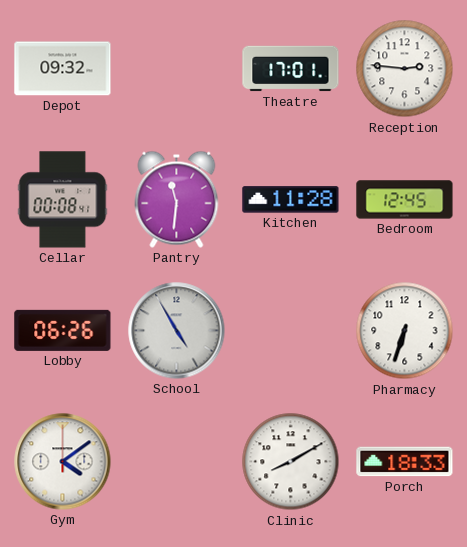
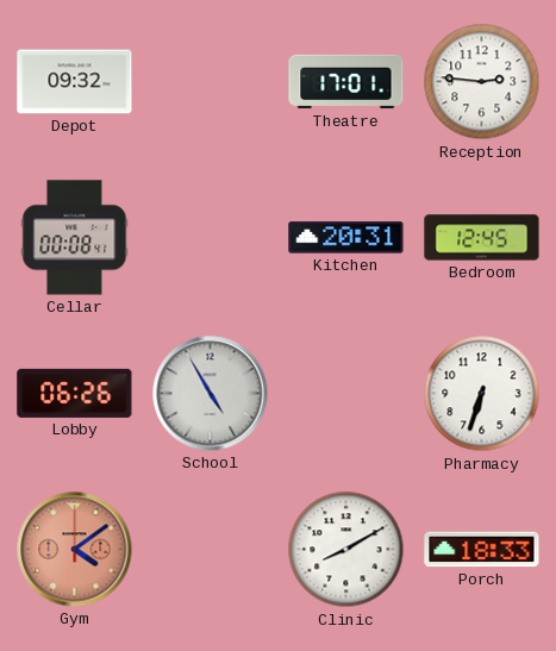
Pantry: 11:31 -> none
Kitchen: 11:28 -> 20:31
Gym dial: white -> salmon
